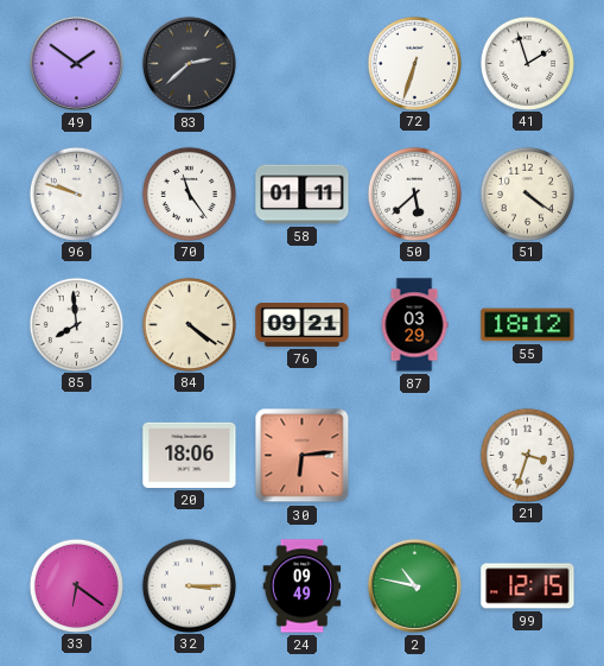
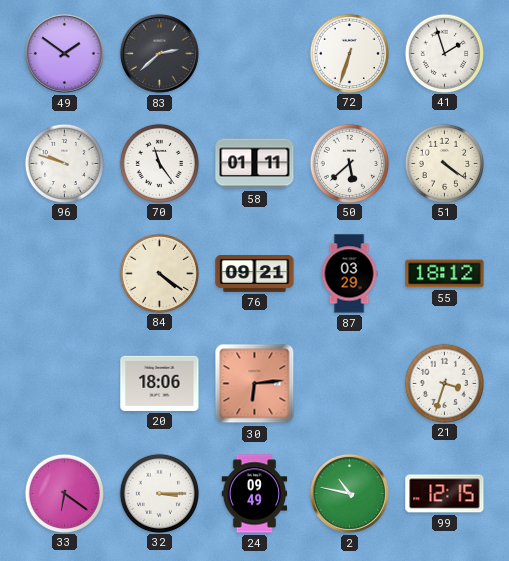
85: 7:59 -> none
